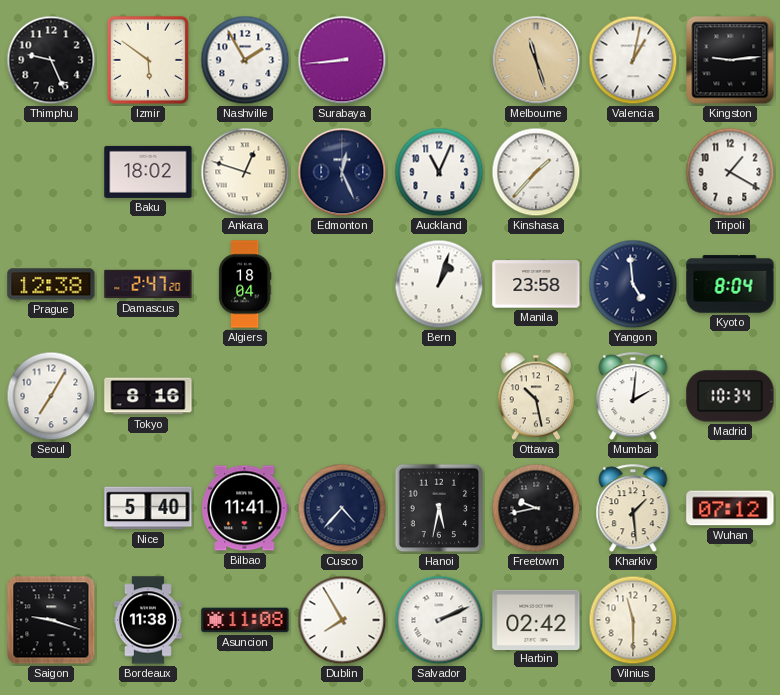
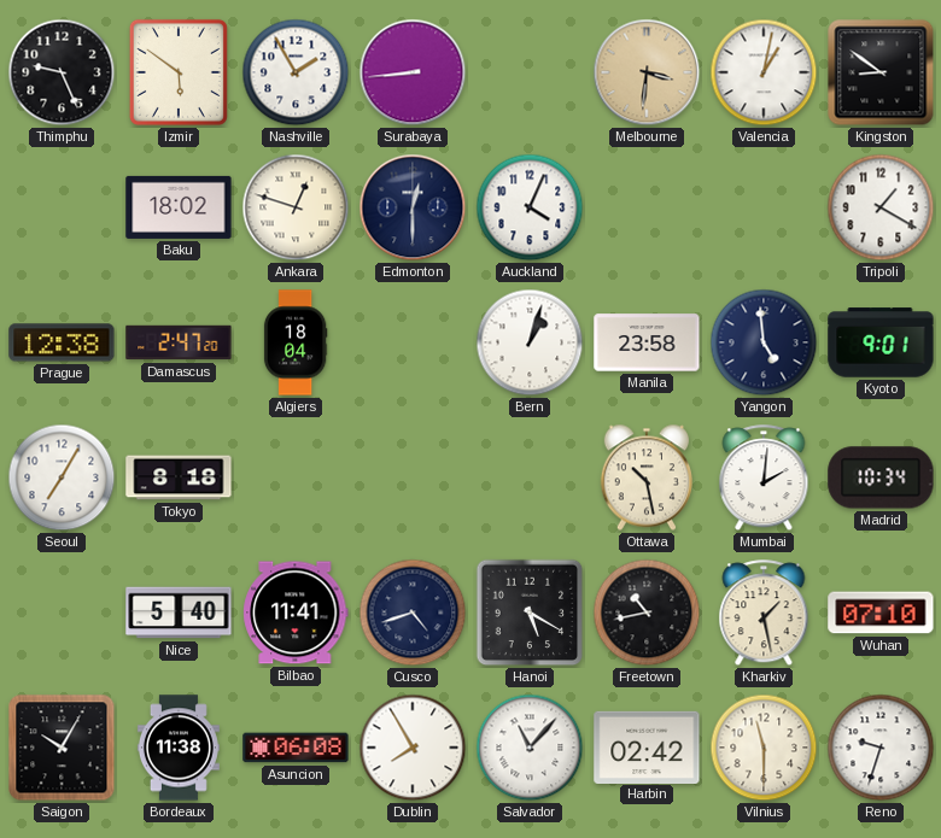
Melbourne: 11:27 -> 3:31
Kingston: 9:14 -> 8:51
Edmonton: 12:26 -> 12:30
Auckland: 11:04 -> 4:04
Kinshasa: 1:37 -> none
Kyoto: 8:04 -> 9:01
Tokyo: 8:16 -> 8:18
Cusco: 4:37 -> 4:42
Hanoi: 5:32 -> 5:20
Freetown: 9:43 -> 10:43
Kharkiv: 1:29 -> 1:28
Wuhan: 07:12 -> 07:10
Saigon: 9:18 -> 10:05
Asuncion: 11:08 -> 06:08
Salvador: 2:11 -> 11:07
Reno: none -> 9:33
